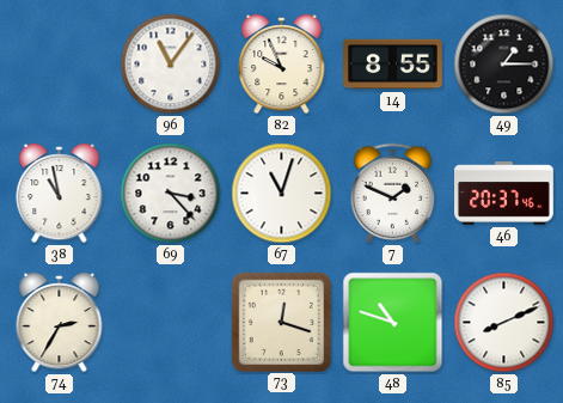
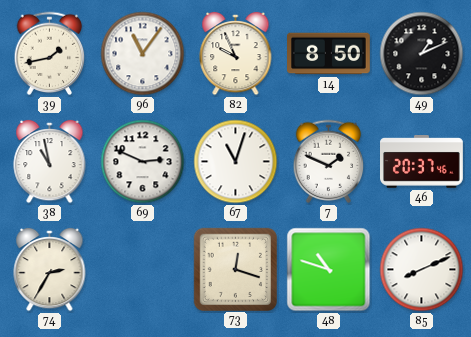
39: none -> 1:43
14: 8:55 -> 8:50
49: 1:15 -> 1:11
69: 3:23 -> 2:49
